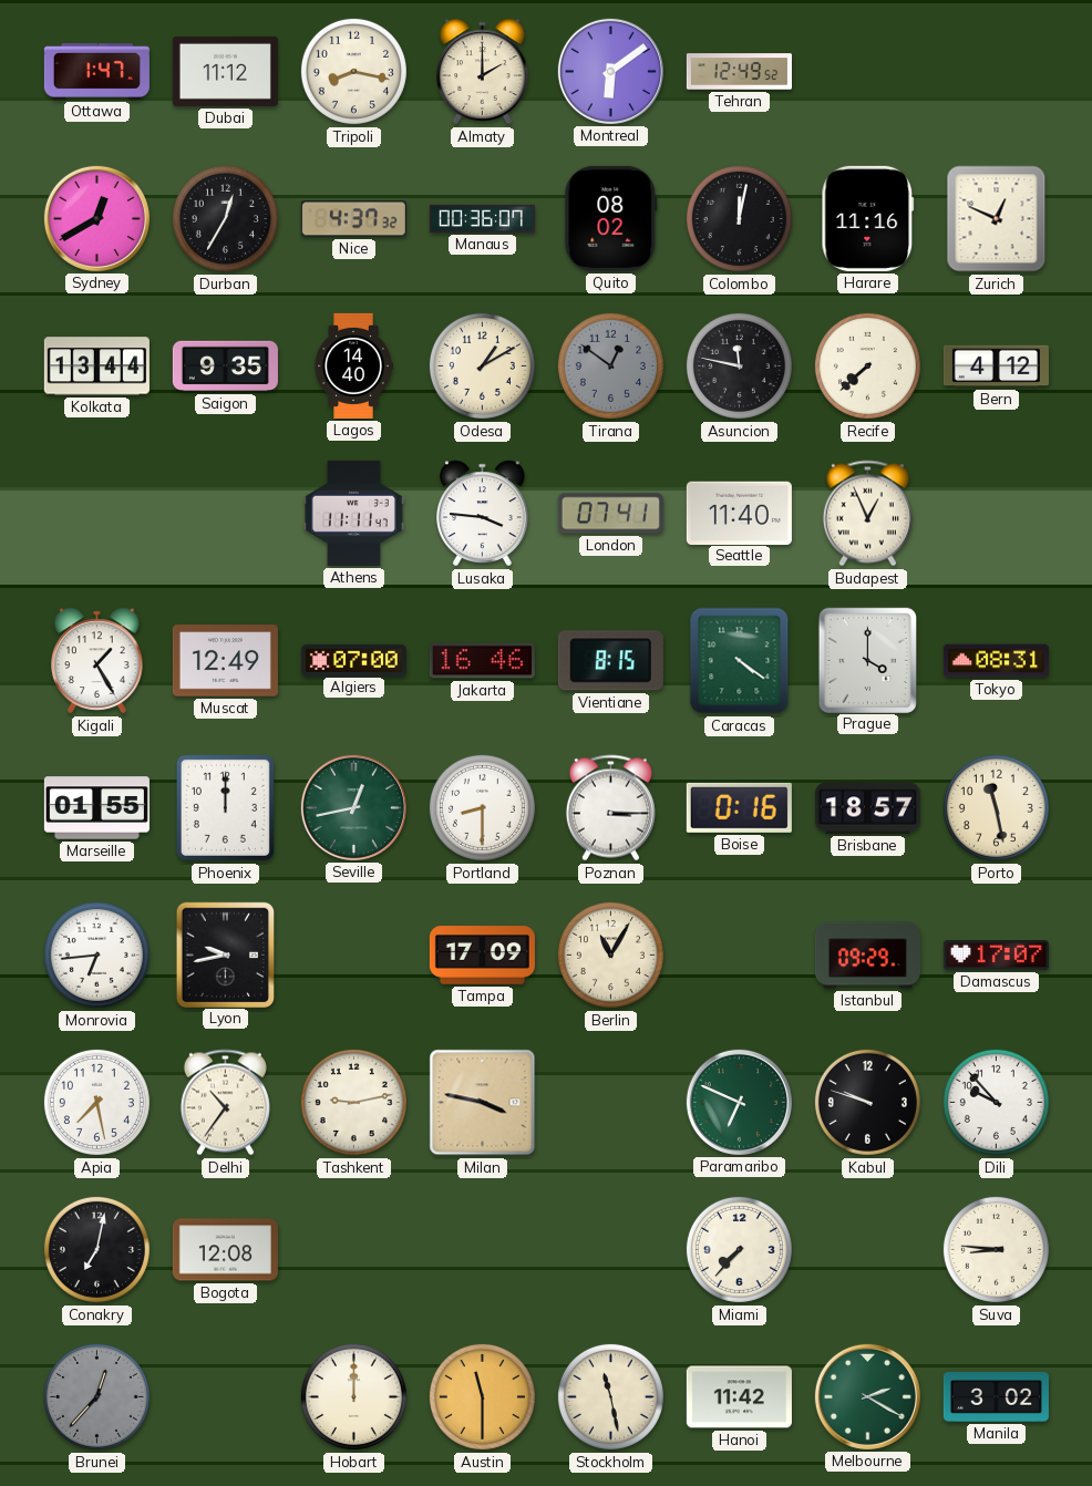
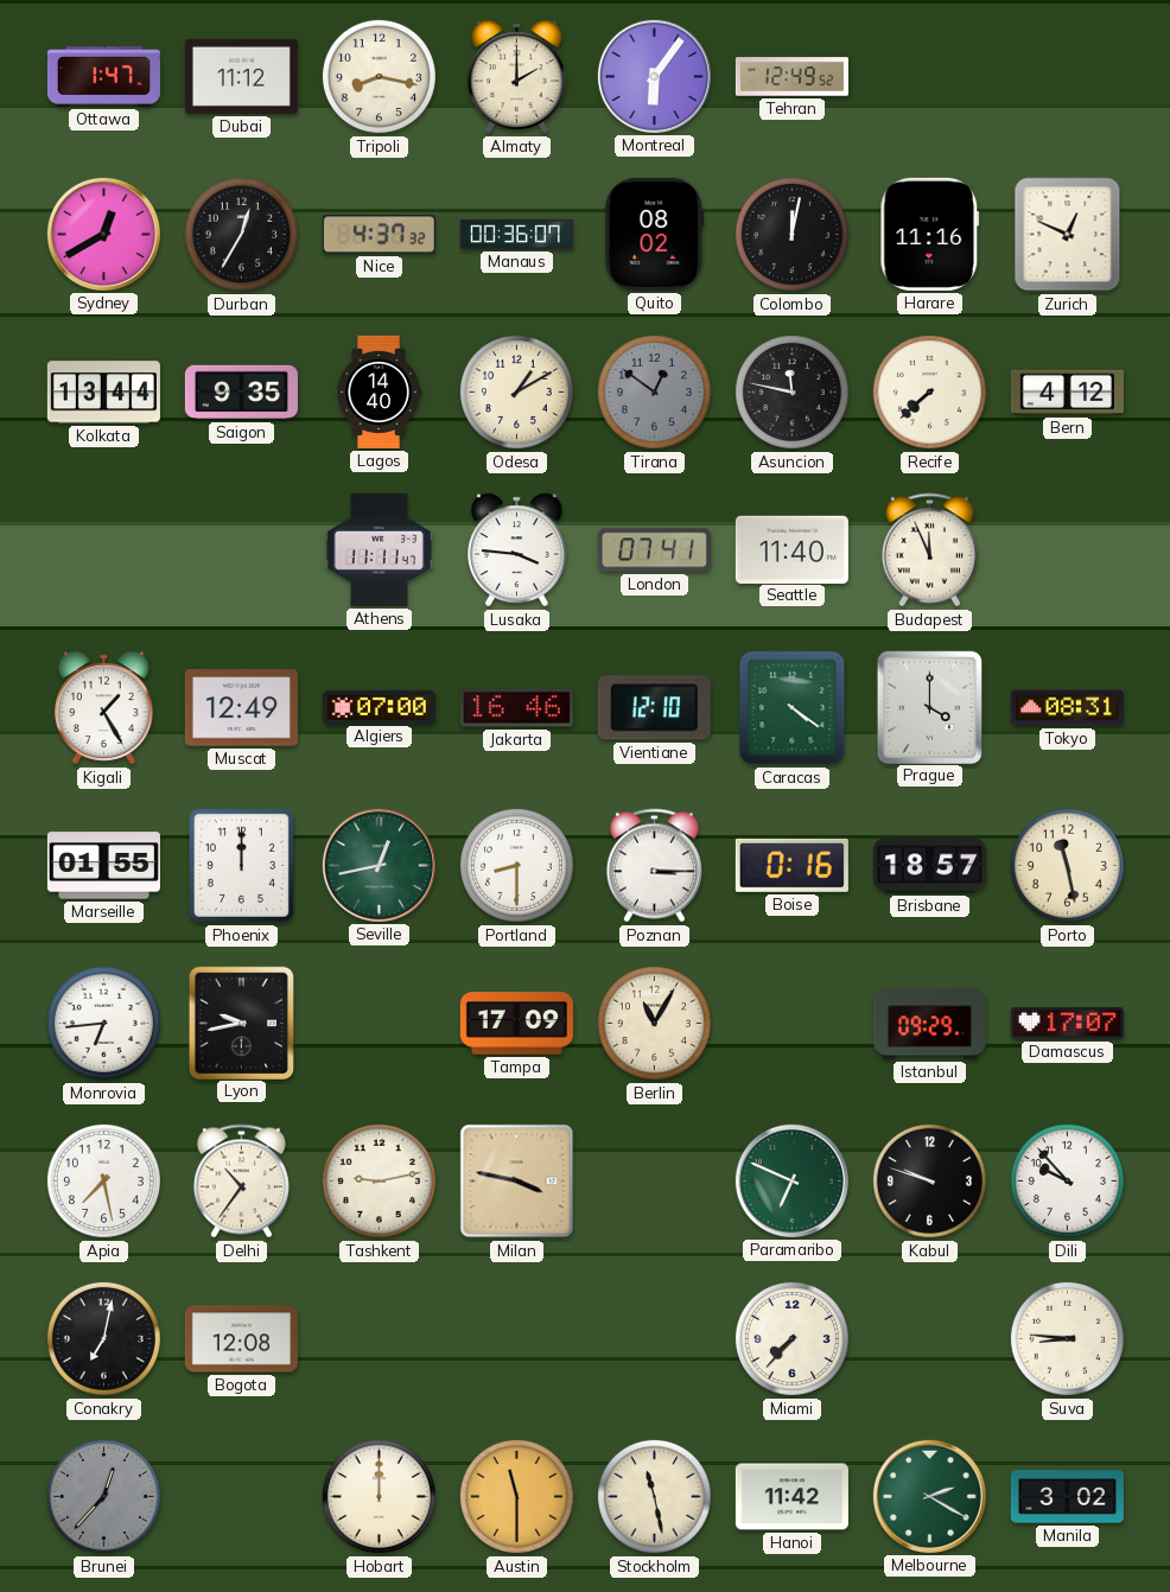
Montreal: 6:09 -> 6:06
Budapest: 12:56 -> 11:56
Vientiane: 8:15 -> 12:10
